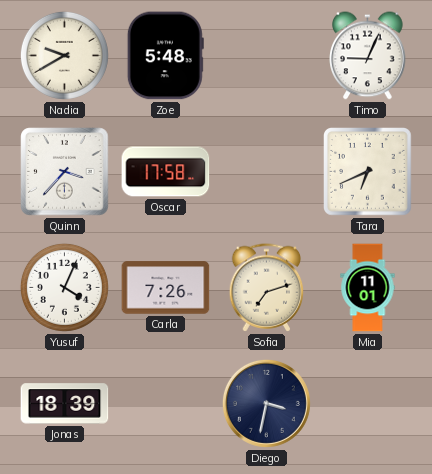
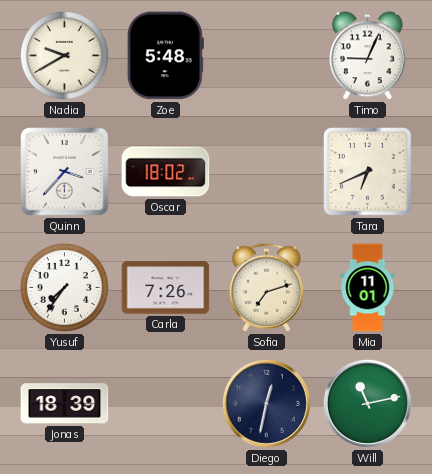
Oscar: 17:58 -> 18:02
Yusuf: 4:04 -> 7:36
Diego: 3:32 -> 12:32
Will: none -> 11:13
